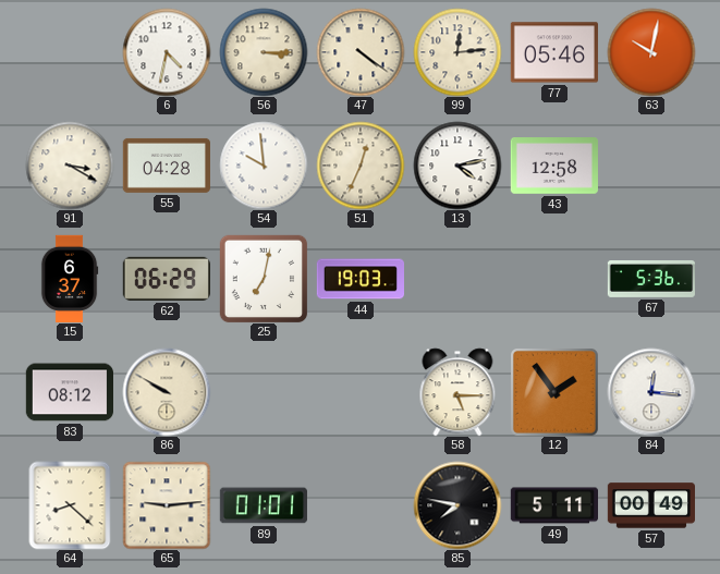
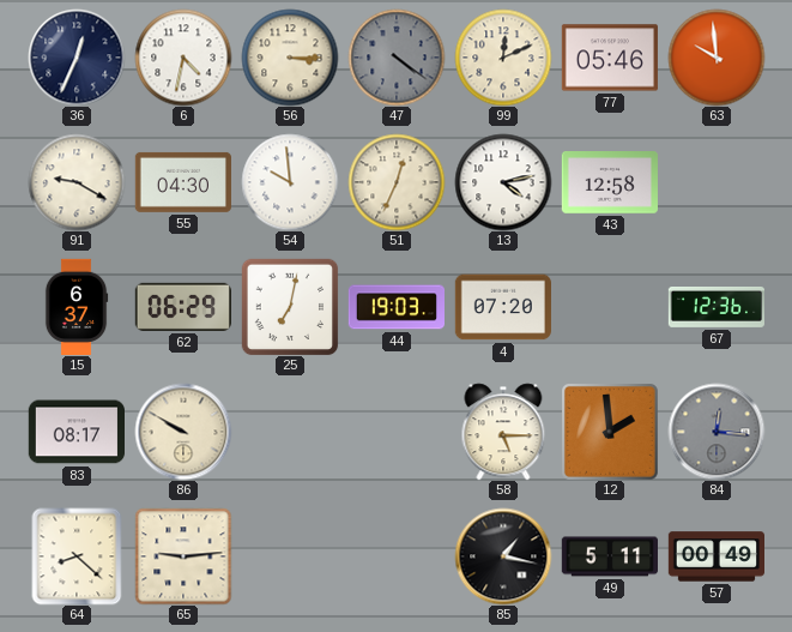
36: none -> 12:34
47 dial: cream -> grey
99: 12:14 -> 12:11
63: 10:02 -> 9:59
91: 3:20 -> 9:20
55: 04:28 -> 04:30
4: none -> 07:20
67: 5:36 -> 12:36
83: 08:12 -> 08:17
12: 1:54 -> 1:59
84 dial: white -> grey
89: 01:01 -> none
85: 7:47 -> 1:17
